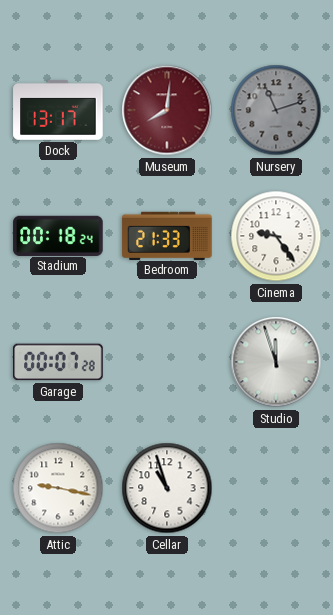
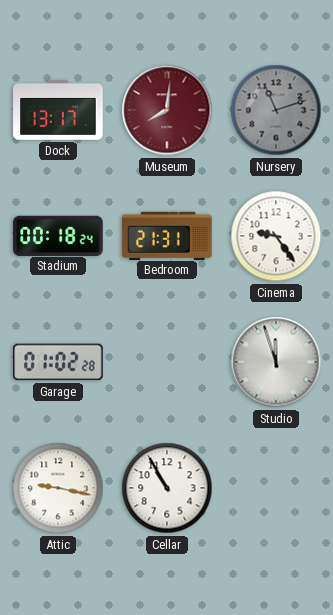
Bedroom: 21:33 -> 21:31
Garage: 00:07 -> 01:02
Cellar: 10:57 -> 10:55
